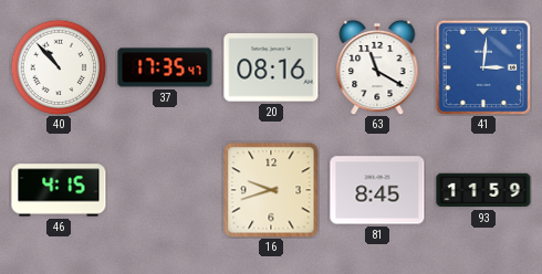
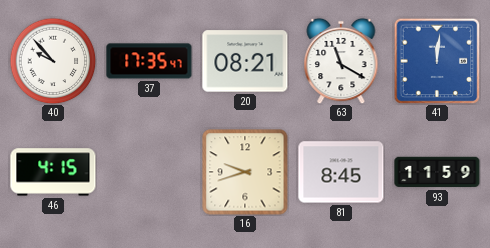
40: 10:53 -> 9:53
20: 08:16 -> 08:21
41: 3:01 -> 12:01
